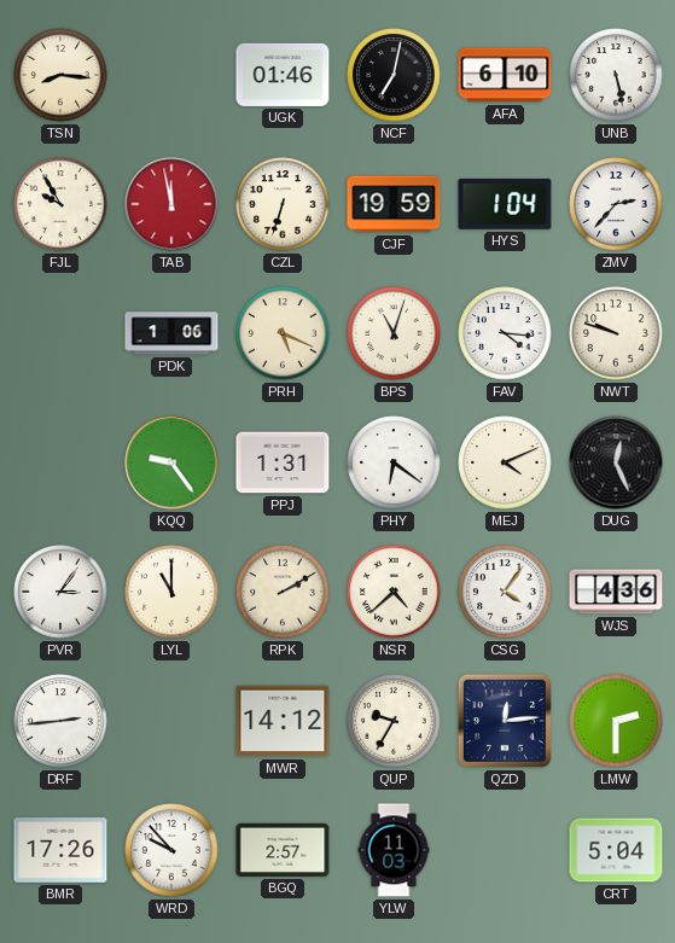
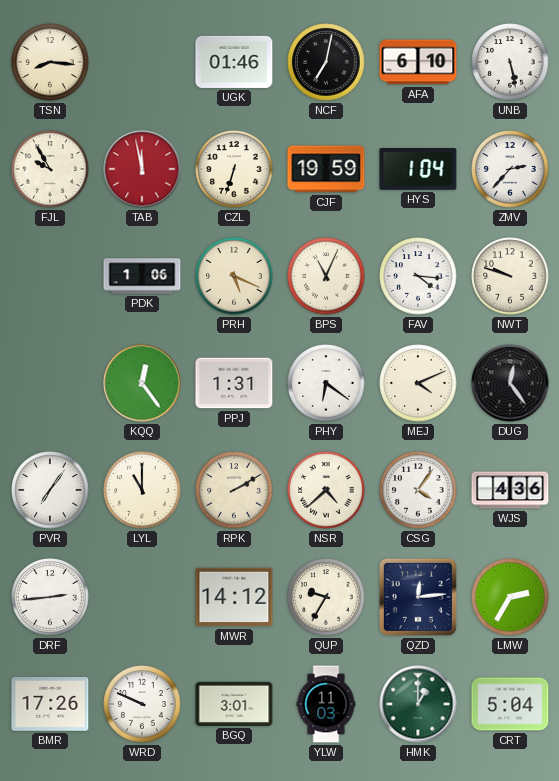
BPS: 11:03 -> 11:04
KQQ: 9:24 -> 12:24
DUG: 12:26 -> 12:24
PVR: 3:06 -> 7:06
LMW: 2:30 -> 2:35
WRD: 9:53 -> 9:49
BGQ: 2:57 -> 3:01
HMK: none -> 1:00
